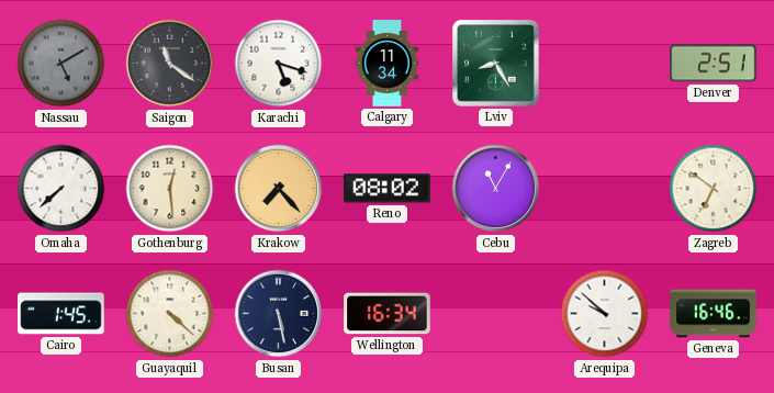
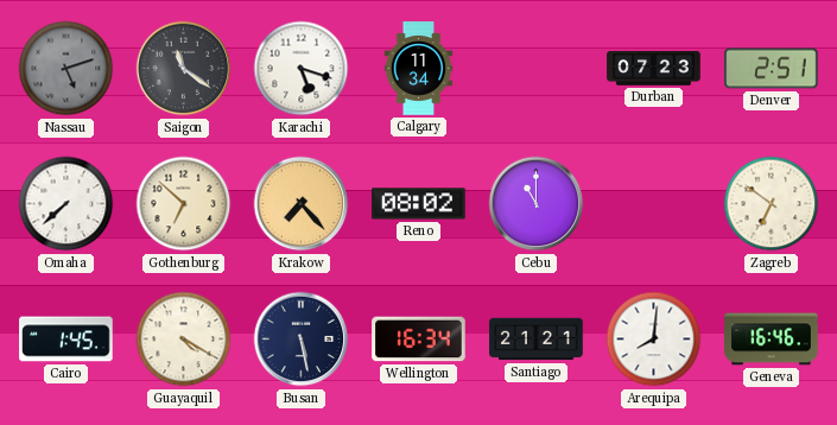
Nassau: 5:10 -> 5:12
Lviv: 8:25 -> none
Durban: none -> 07:23
Gothenburg: 12:29 -> 6:52
Cebu: 11:05 -> 11:00
Guayaquil: 4:22 -> 4:20
Santiago: none -> 21:21
Arequipa: 9:52 -> 8:01
